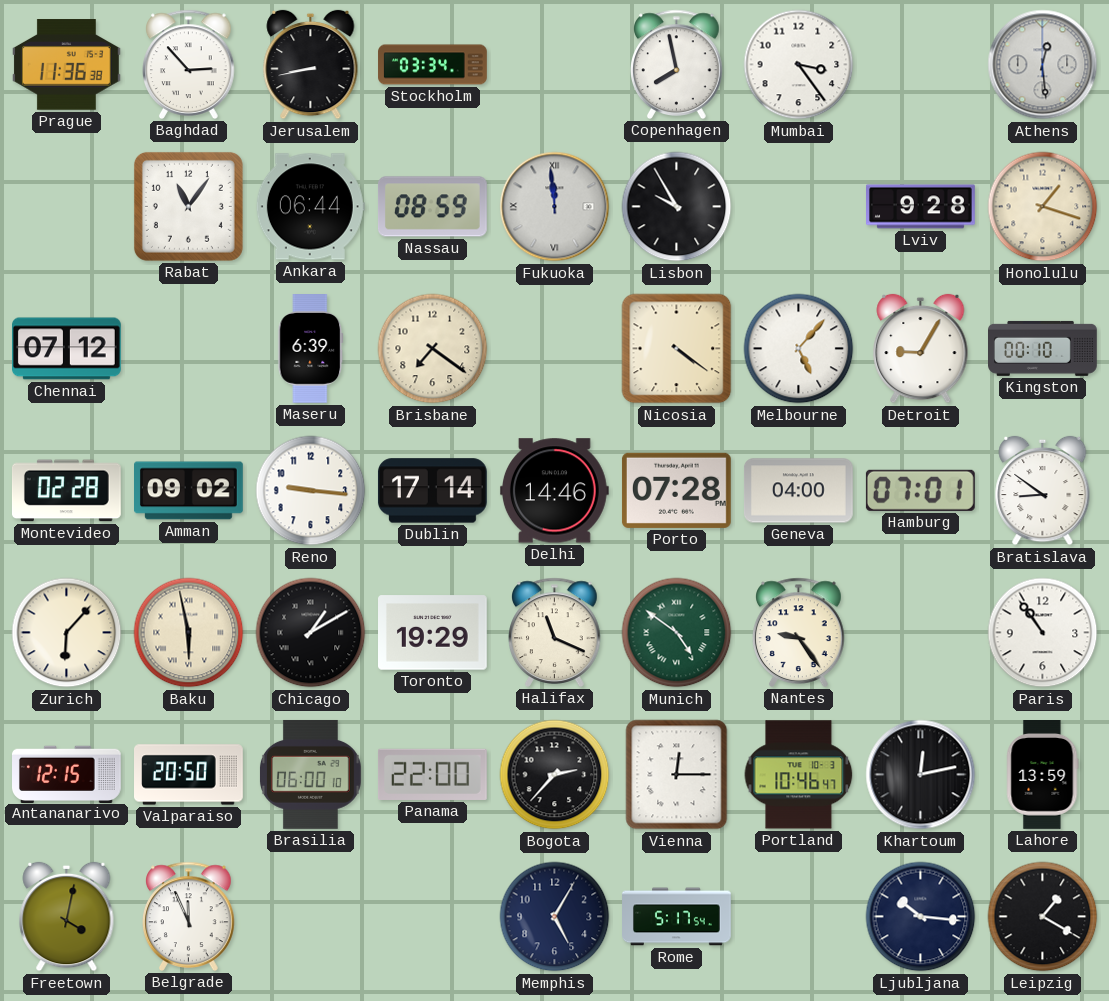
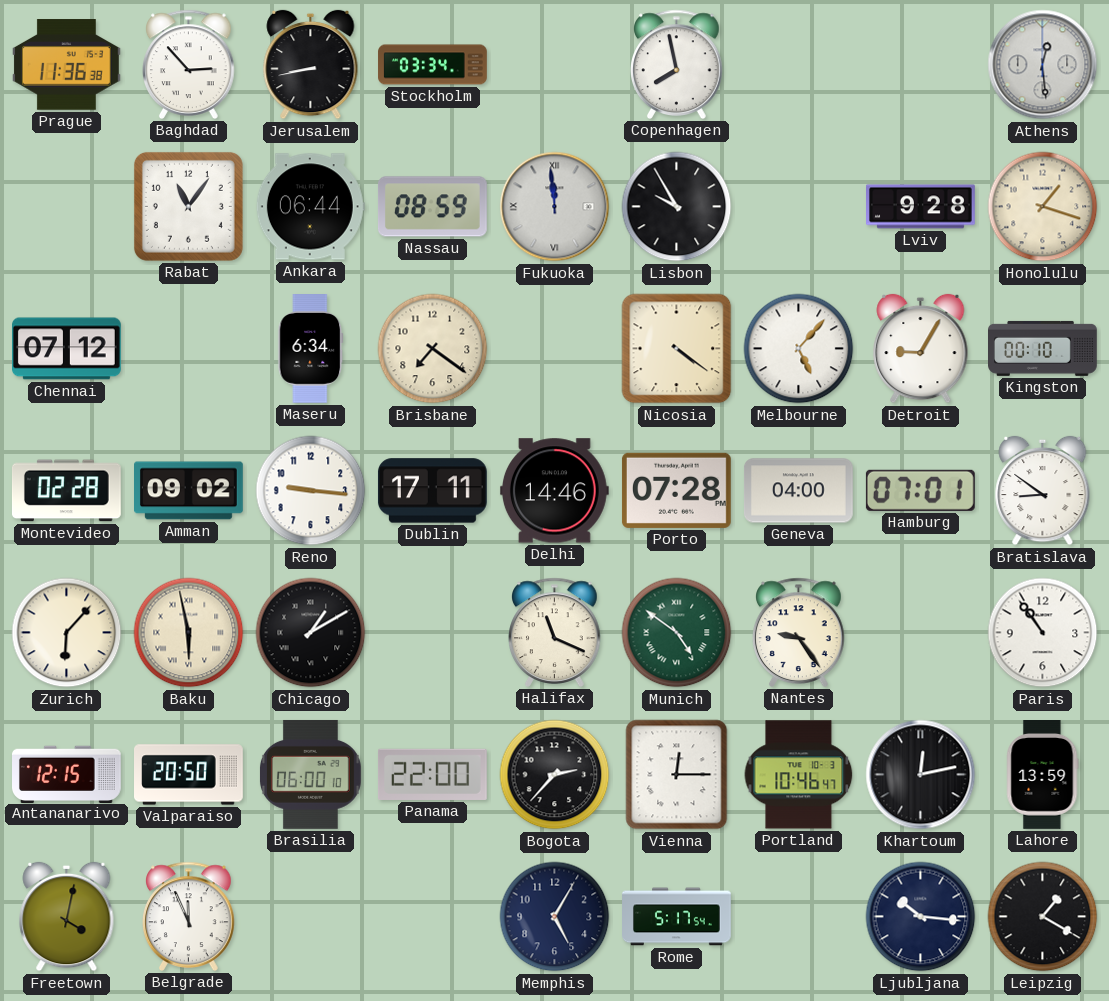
Mumbai: 3:24 -> none
Maseru: 6:39 -> 6:34
Dublin: 17:14 -> 17:11
Toronto: 19:29 -> none
